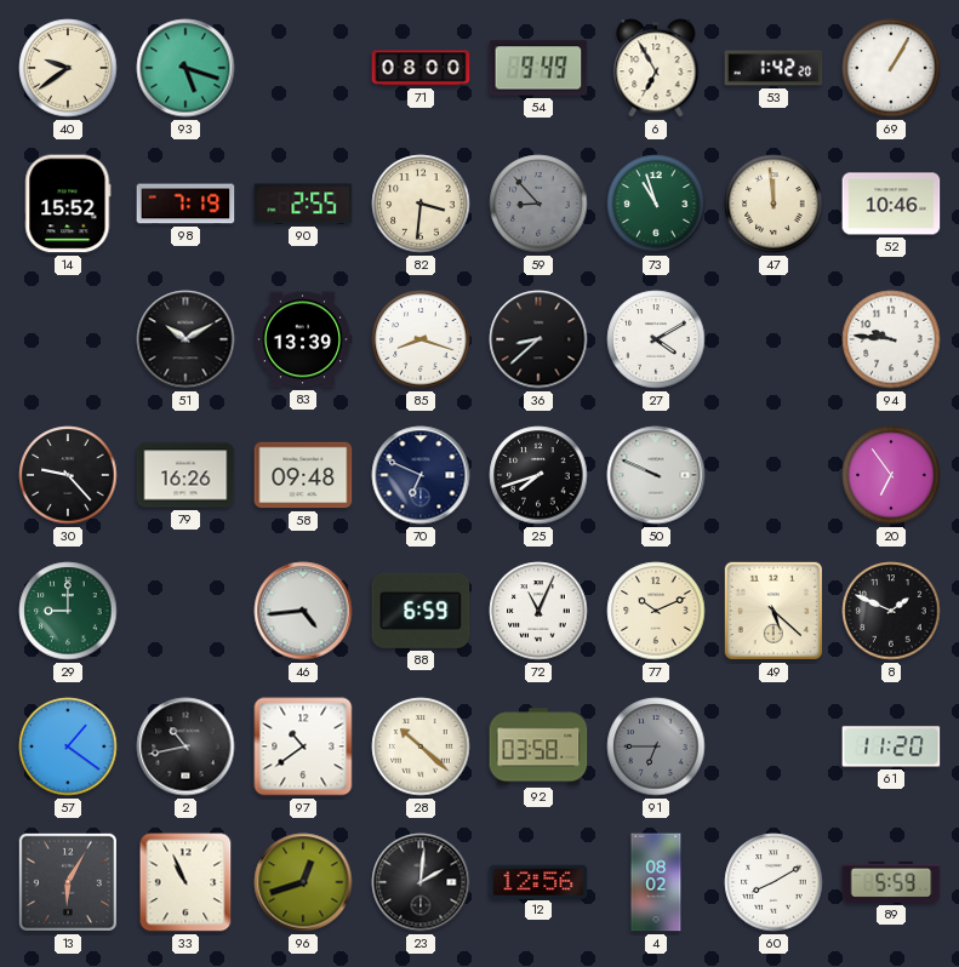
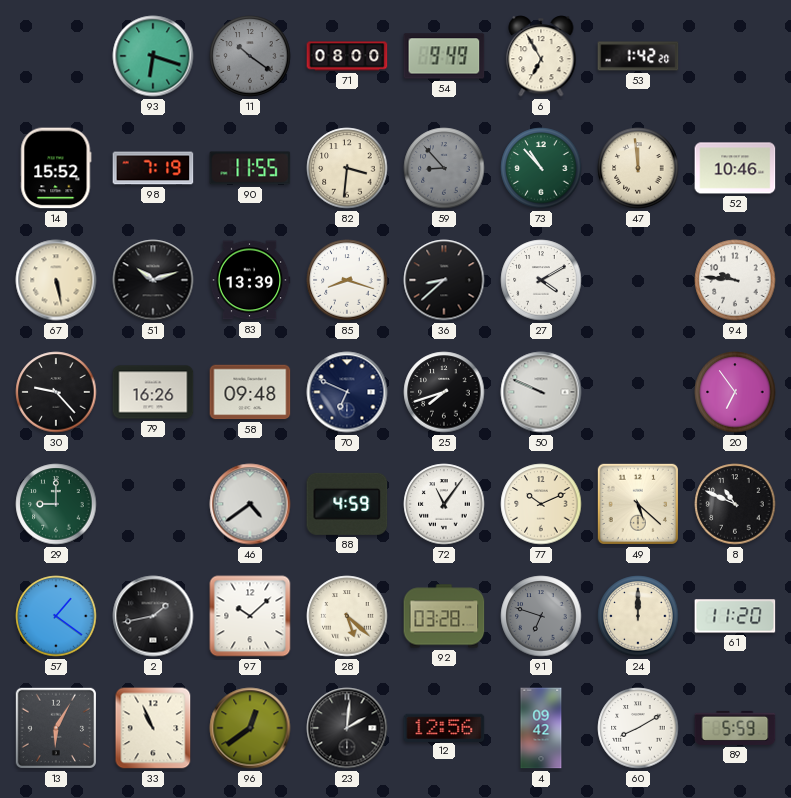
40: 9:39 -> none
93: 5:18 -> 6:18
11: none -> 10:21
69: 1:05 -> none
90: 2:55 -> 11:55
73: 10:57 -> 10:53
67: none -> 5:28
51: 10:10 -> 10:12
46: 4:44 -> 4:39
88: 6:59 -> 4:59
72: 11:04 -> 11:06
8: 1:49 -> 10:49
2: 10:43 -> 1:43
97: 10:39 -> 10:08
28: 10:22 -> 5:22
92: 03:58 -> 03:28
91: 6:45 -> 6:48
24: none -> 12:00
96: 12:42 -> 12:39
4: 08:02 -> 09:42
